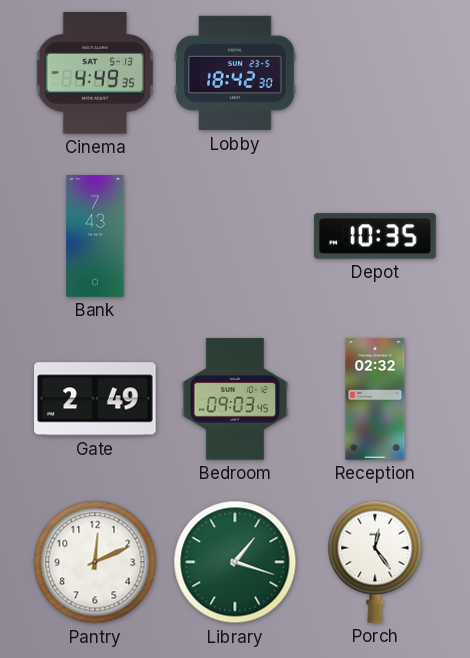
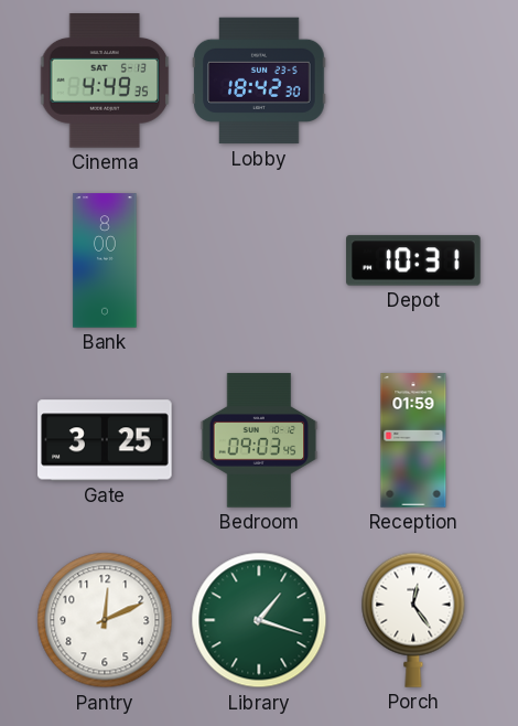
Bank: 7:43 -> 8:00
Depot: 10:35 -> 10:31
Gate: 2:49 -> 3:25
Reception: 02:32 -> 01:59
